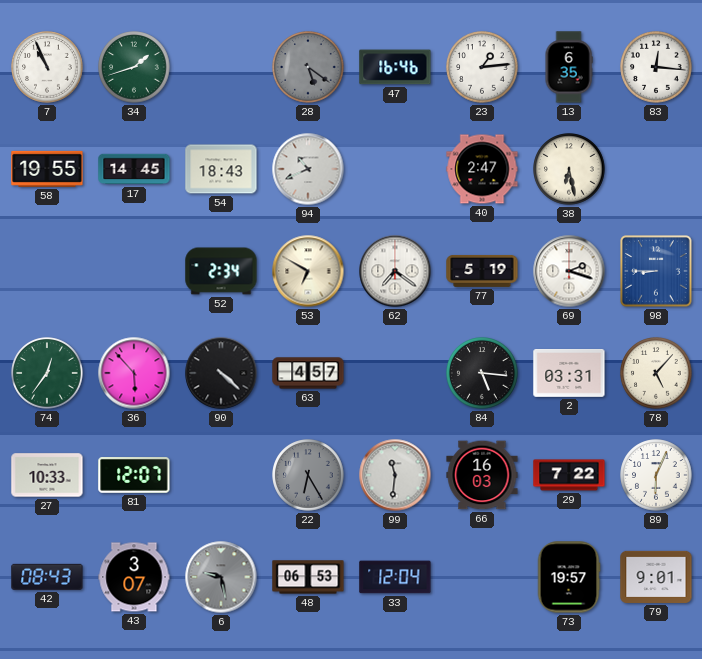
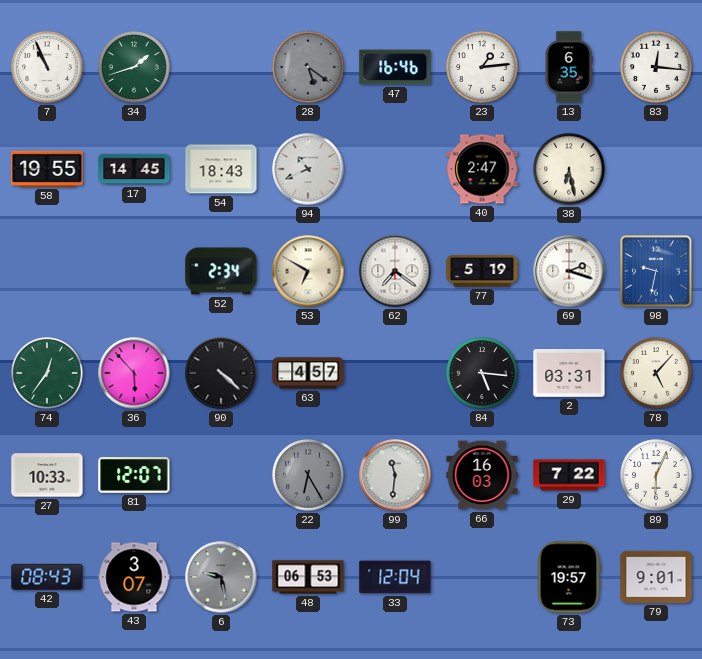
98: 8:45 -> 9:32
